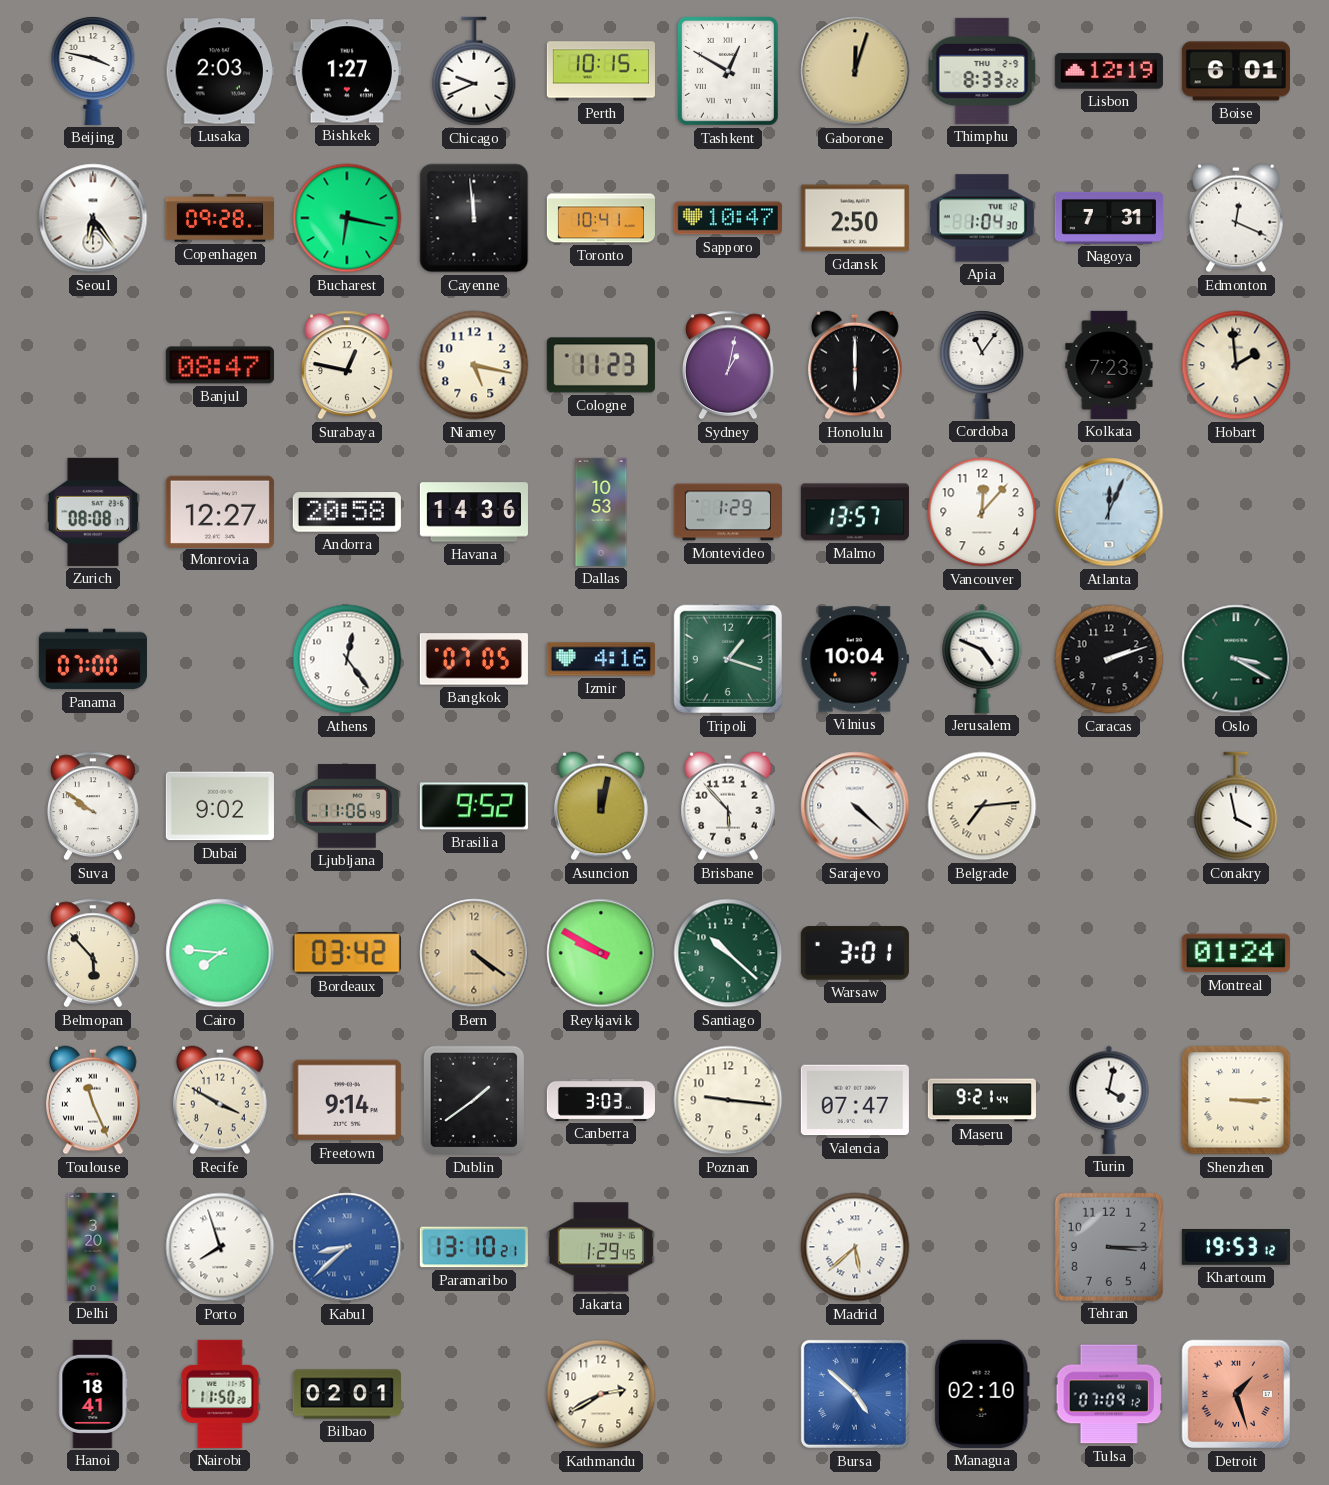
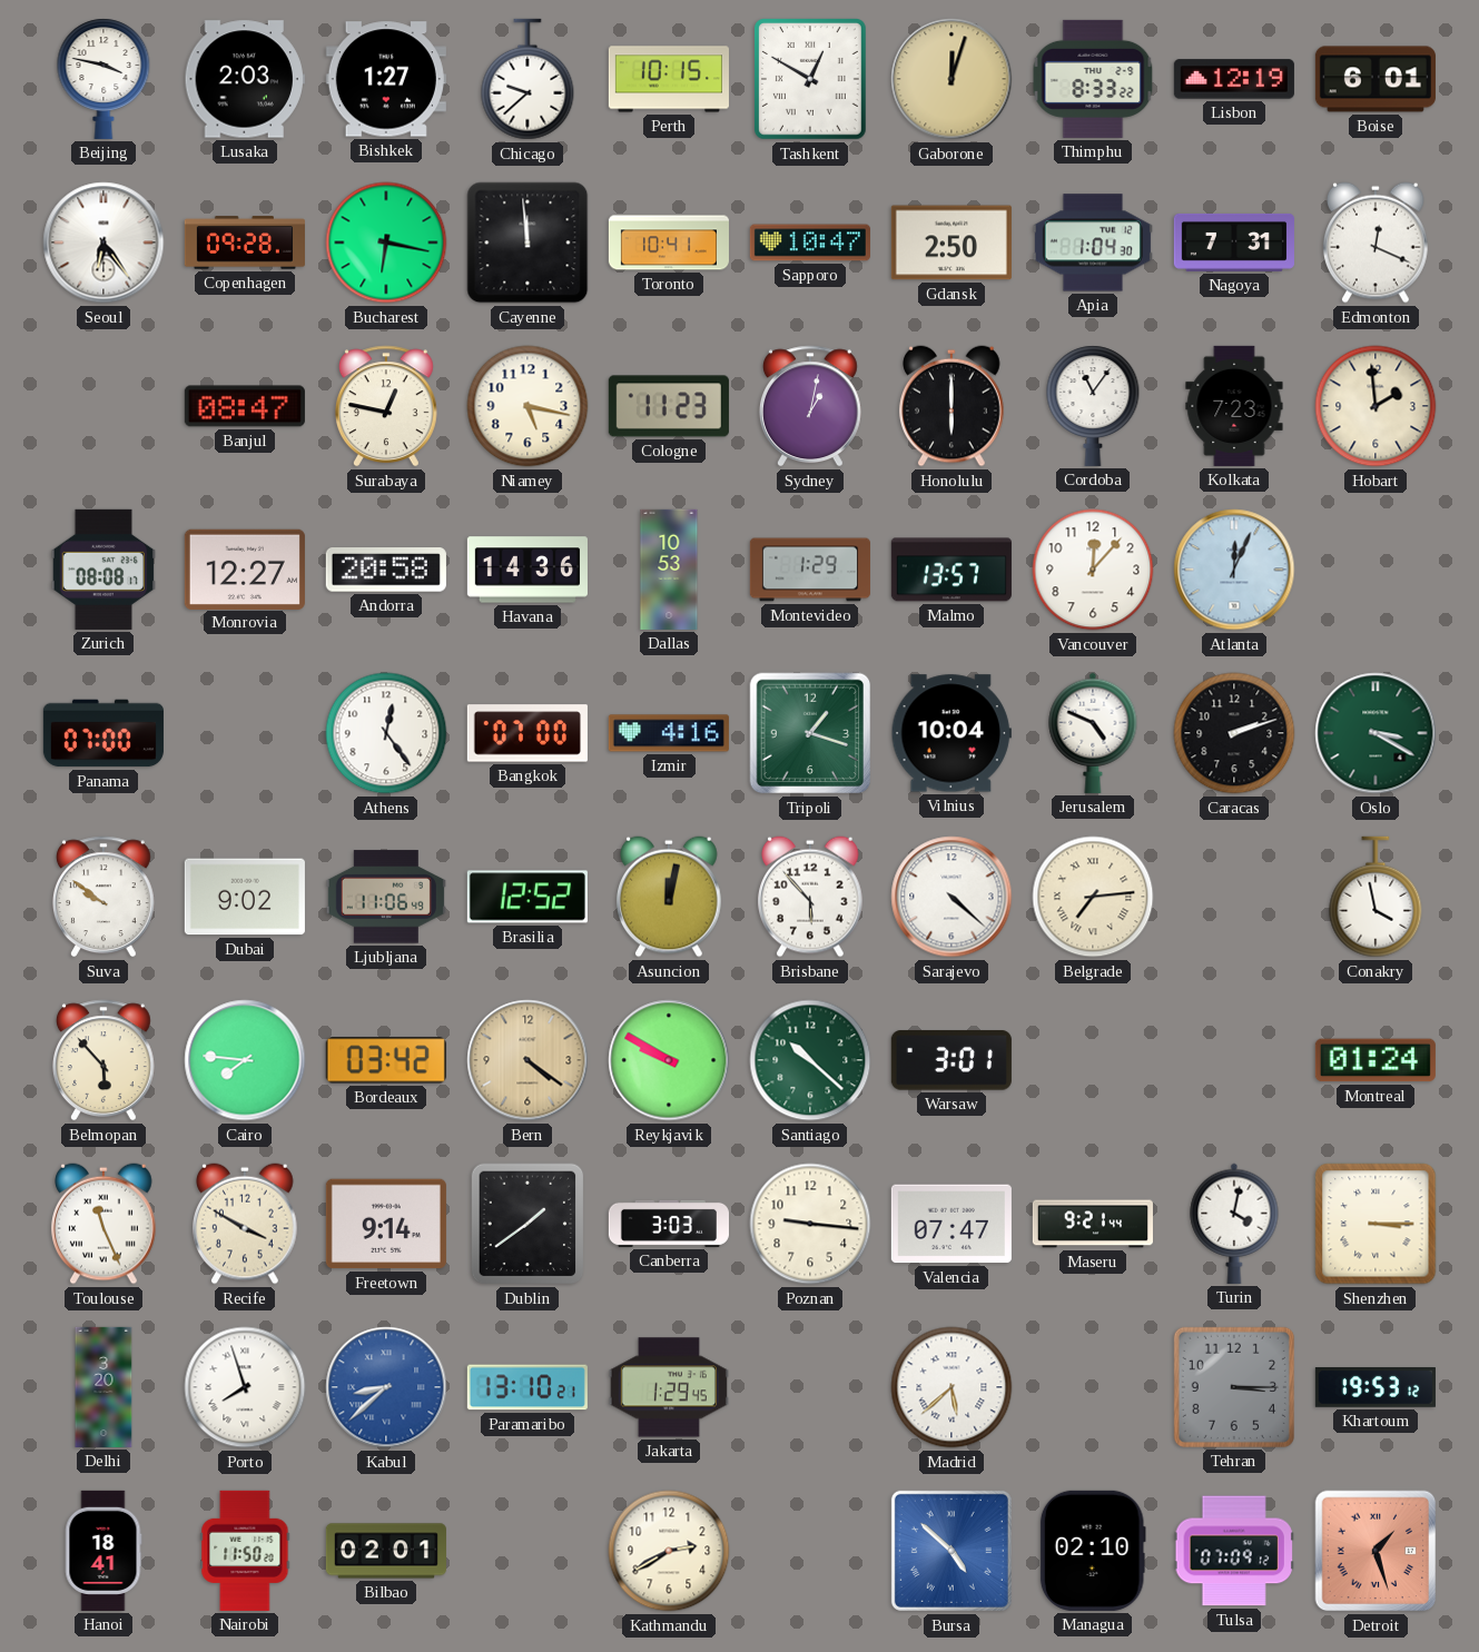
Chicago: 9:41 -> 9:38
Bangkok: 07:05 -> 07:00
Brasilia: 9:52 -> 12:52
